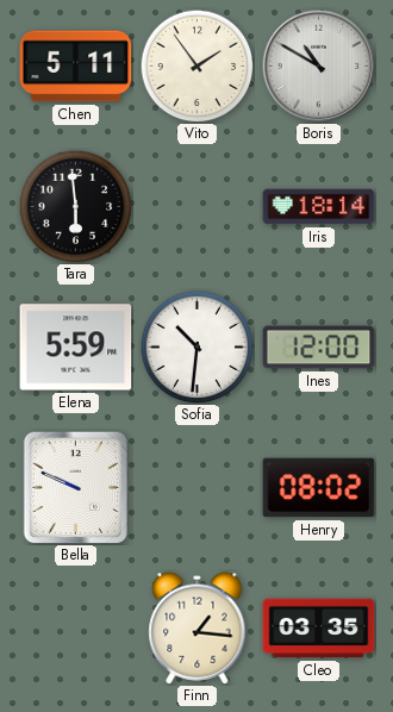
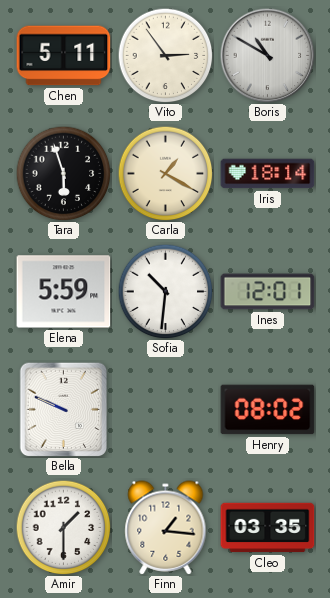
Vito: 1:54 -> 2:54
Tara: 5:59 -> 5:57
Carla: none -> 1:20
Ines: 12:00 -> 12:01
Amir: none -> 1:30
